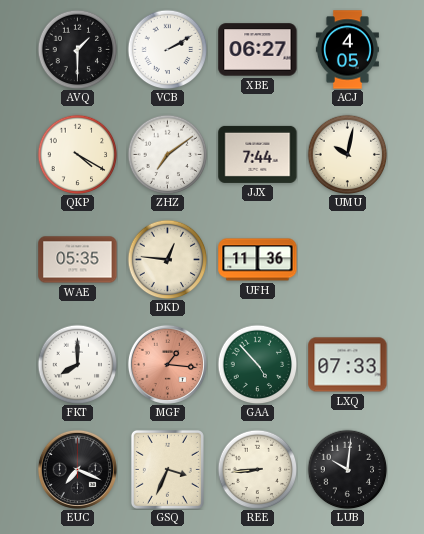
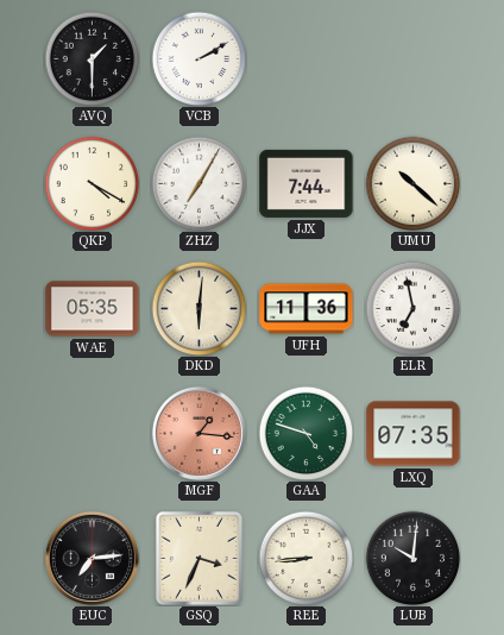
XBE: 06:27 -> none
ACJ: 4:05 -> none
ZHZ: 7:09 -> 7:05
UMU: 10:02 -> 10:22
DKD: 12:46 -> 6:01
ELR: none -> 6:58
FKT: 8:00 -> none
GAA: 4:53 -> 4:48
LXQ: 07:33 -> 07:35
EUC: 7:19 -> 7:14
